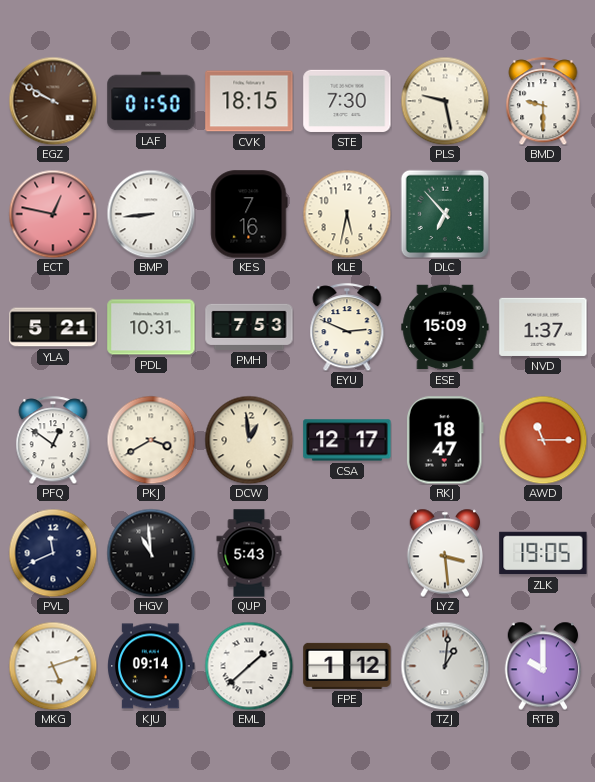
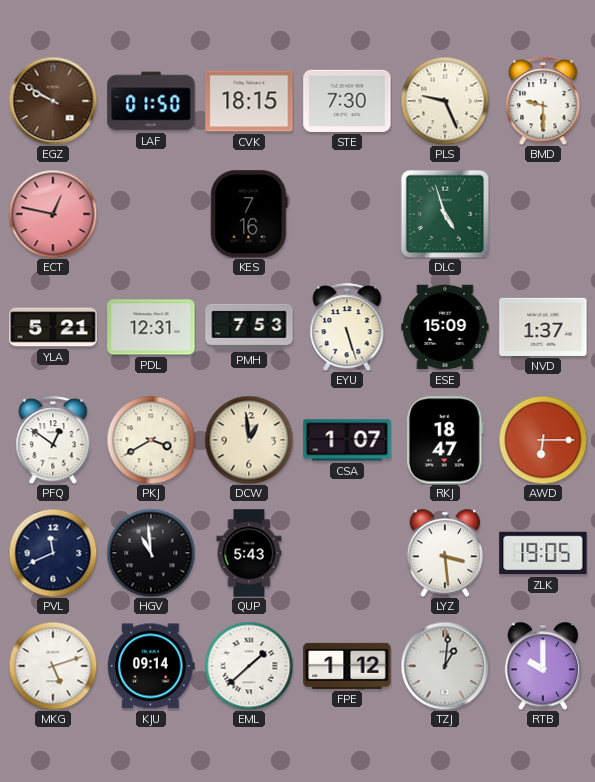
PLS: 9:28 -> 9:26
BMP: 8:44 -> none
KLE: 5:32 -> none
DLC: 6:53 -> 4:57
PDL: 10:31 -> 12:31
EYU: 2:49 -> 5:27
CSA: 12:17 -> 1:07
AWD: 11:15 -> 6:15
